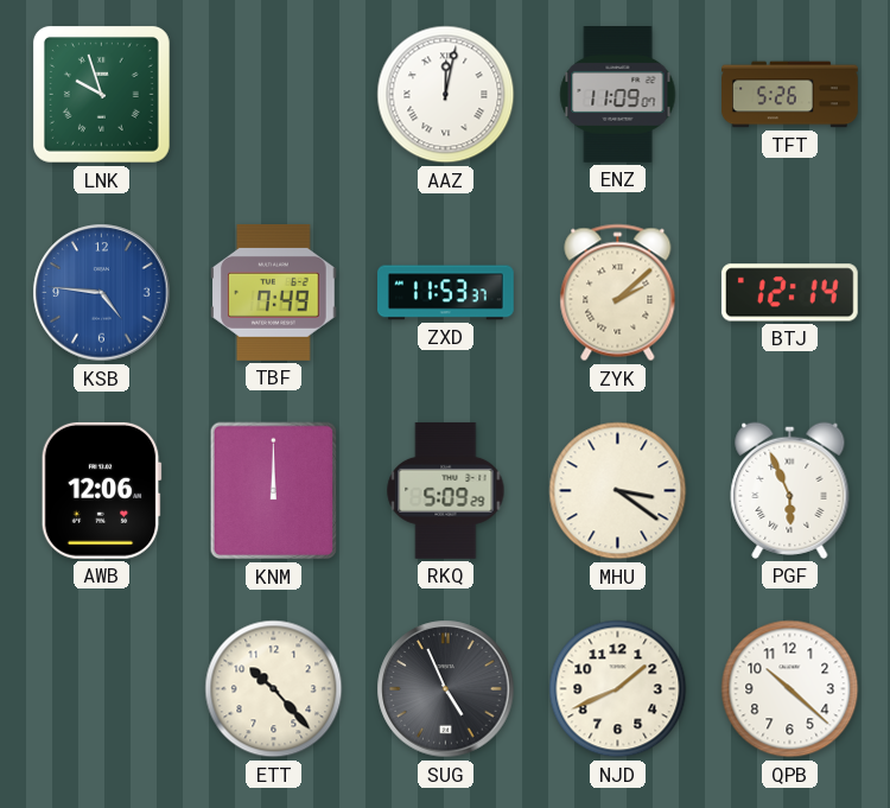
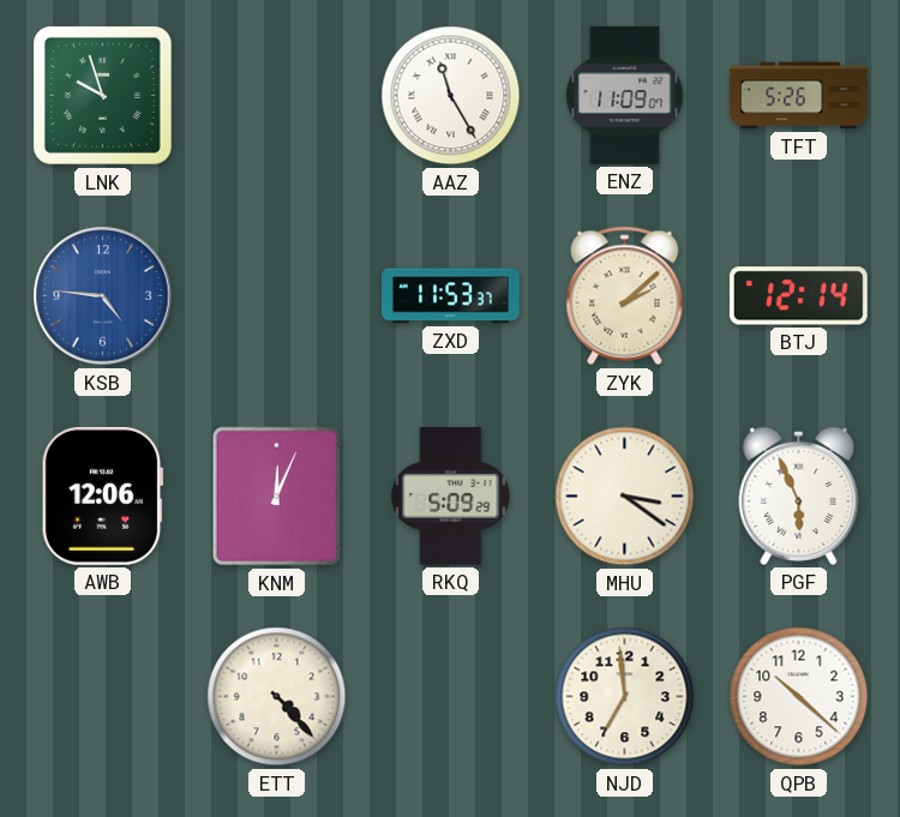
AAZ: 12:02 -> 11:25
TBF: 7:49 -> none
KNM: 12:00 -> 12:04
ETT: 10:23 -> 4:23
SUG: 4:56 -> none
NJD: 1:41 -> 6:59
